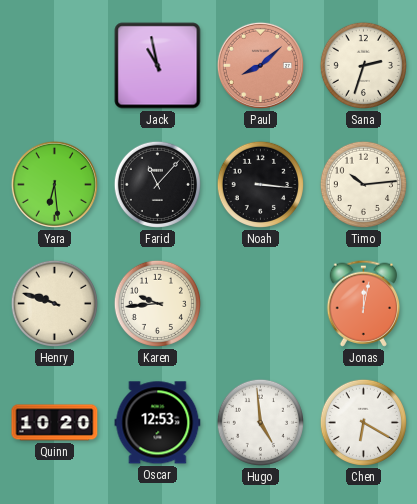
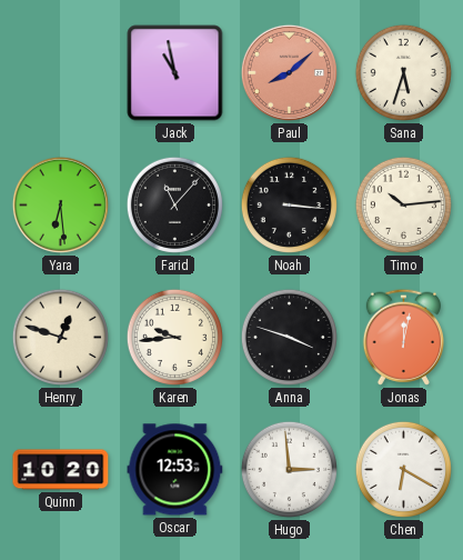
Sana: 2:33 -> 5:33
Henry: 9:48 -> 12:48
Anna: none -> 3:48
Hugo: 4:59 -> 2:59
